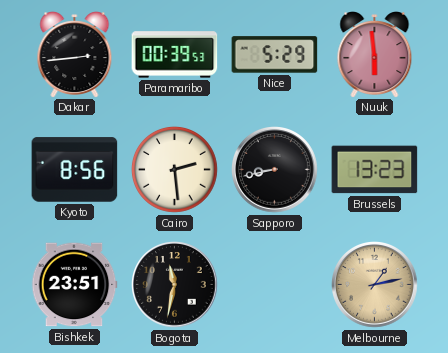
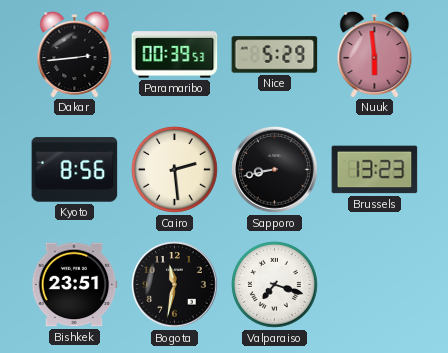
Valparaiso: none -> 7:18
Melbourne: 1:13 -> none
